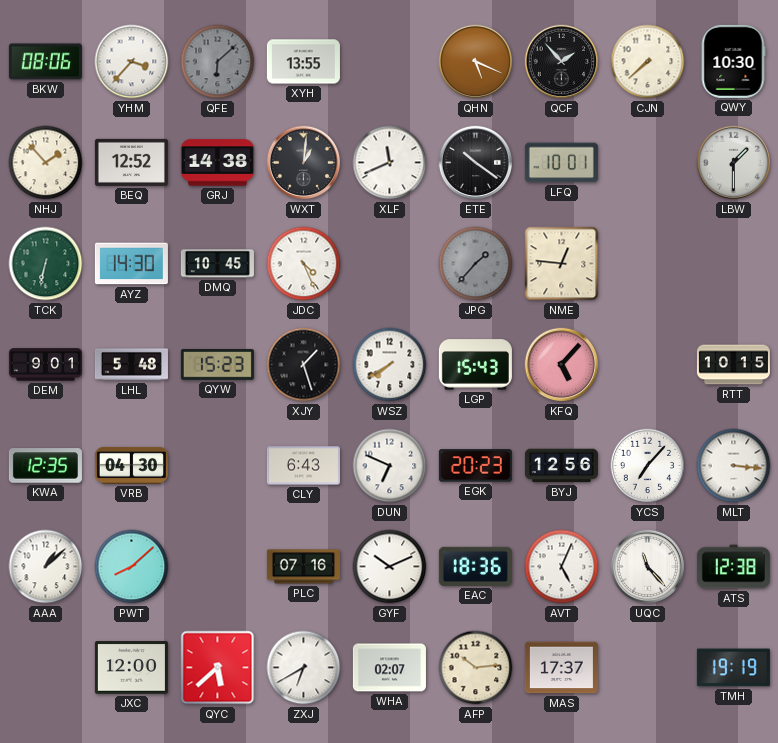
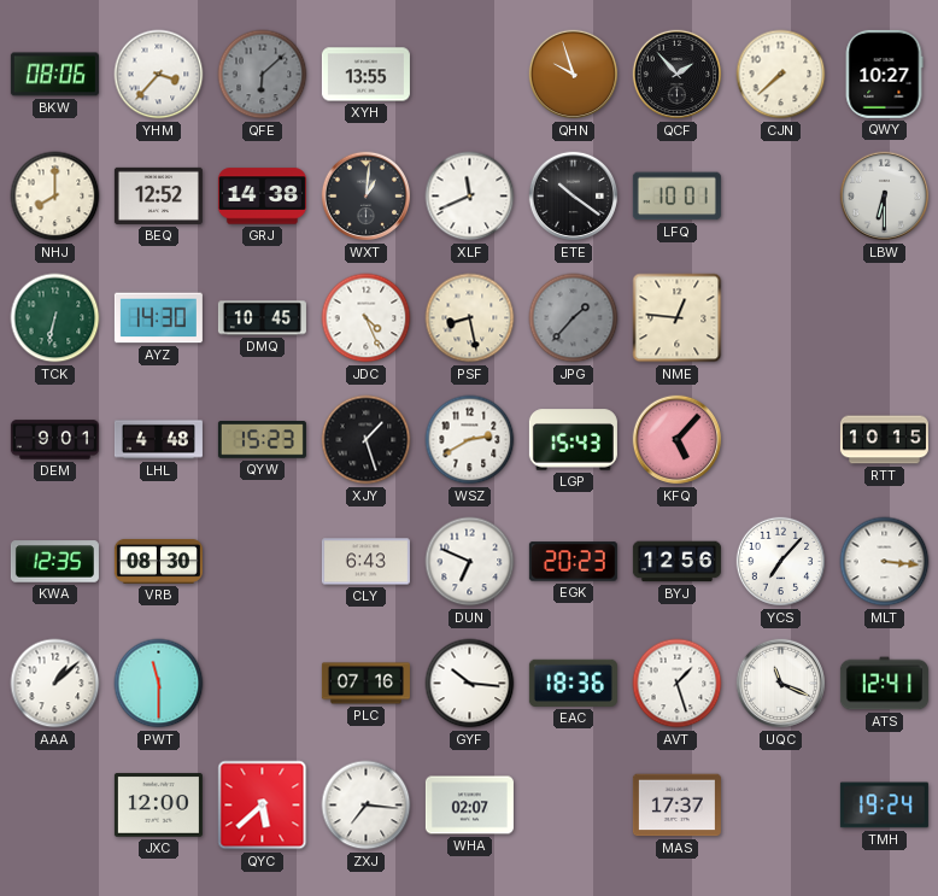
QHN: 5:19 -> 9:57
QWY: 10:30 -> 10:27
NHJ: 1:53 -> 8:00
LBW: 1:30 -> 6:30
PSF: none -> 8:28
LHL: 5:48 -> 4:48
WSZ: 7:40 -> 2:40
VRB: 04:30 -> 08:30
PWT: 8:08 -> 11:30
GYF: 10:11 -> 10:16
AVT: 5:04 -> 1:27
UQC: 11:23 -> 11:19
ATS: 12:38 -> 12:41
ZXJ: 6:40 -> 7:16
AFP: 10:14 -> none
TMH: 19:19 -> 19:24
